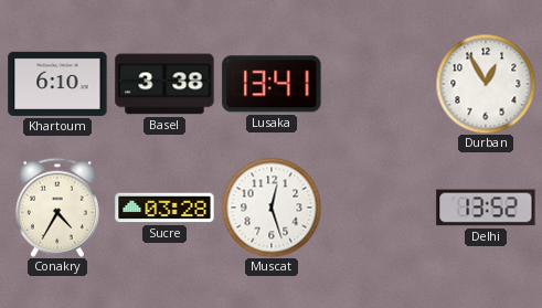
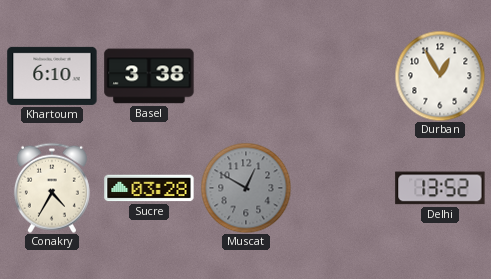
Lusaka: 13:41 -> none
Muscat: 12:27 -> 12:50
Muscat dial: white -> grey
